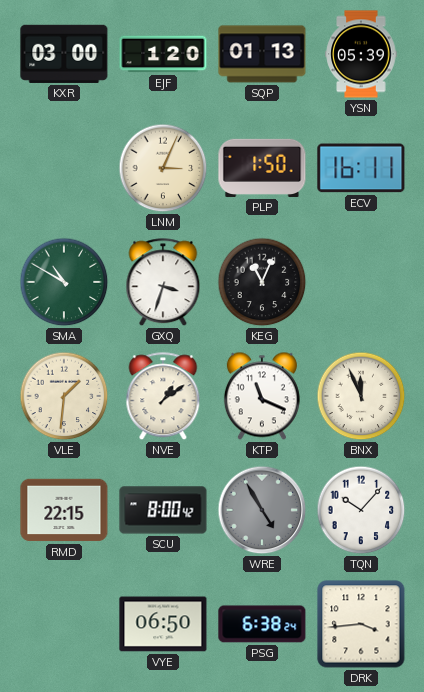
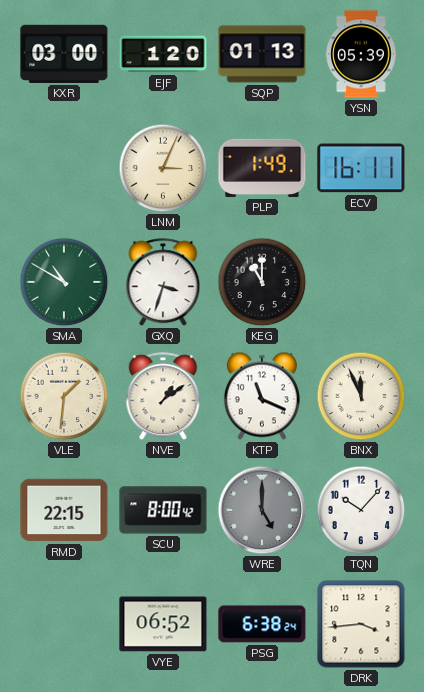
PLP: 1:50 -> 1:49
KEG: 11:04 -> 11:00
WRE: 4:55 -> 5:00
VYE: 06:50 -> 06:52
